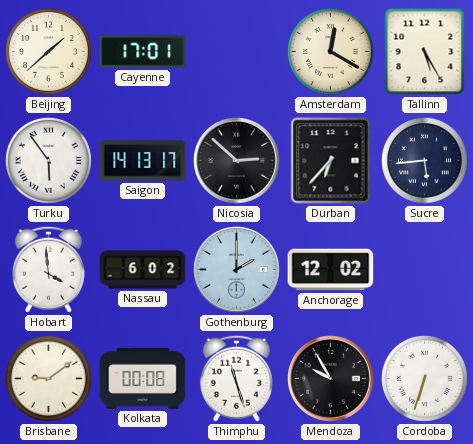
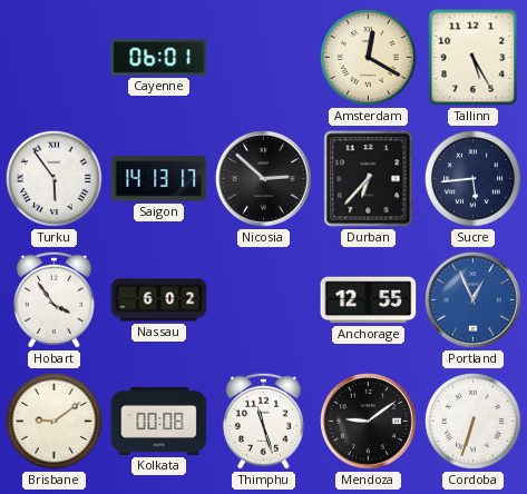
Beijing: 1:38 -> none
Cayenne: 17:01 -> 06:01
Hobart: 3:59 -> 3:54
Gothenburg: 2:00 -> none
Anchorage: 12:02 -> 12:55
Portland: none -> 12:56
Mendoza: 9:55 -> 9:09
